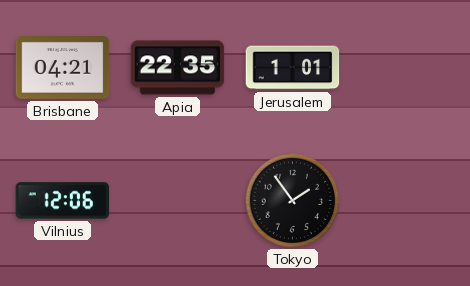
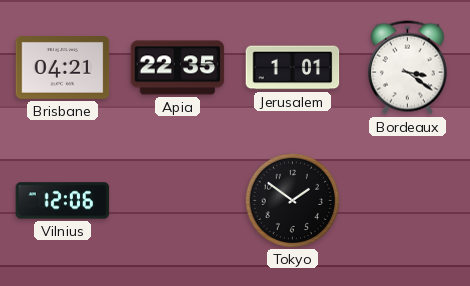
Bordeaux: none -> 3:21
Tokyo: 1:54 -> 1:51
